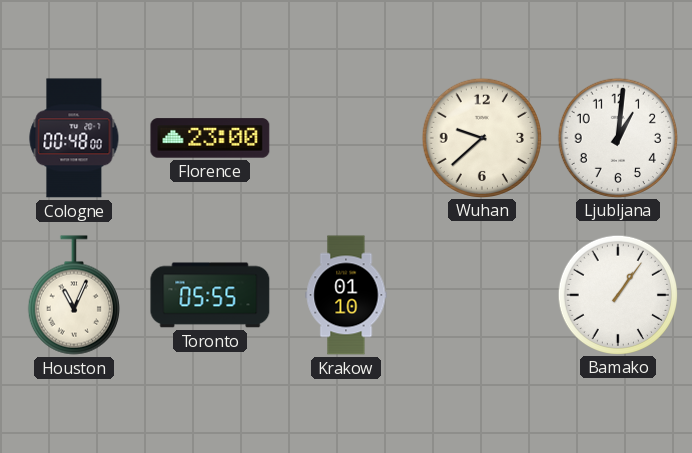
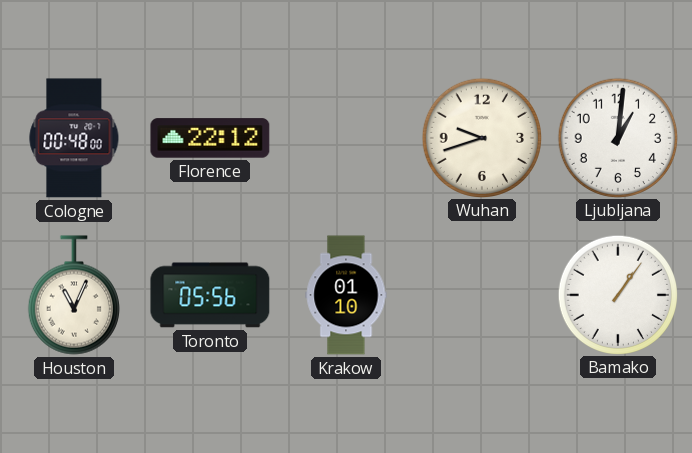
Florence: 23:00 -> 22:12
Wuhan: 9:38 -> 9:42
Toronto: 05:55 -> 05:56
